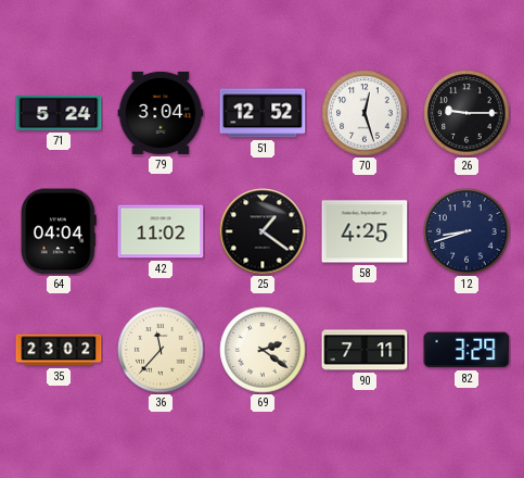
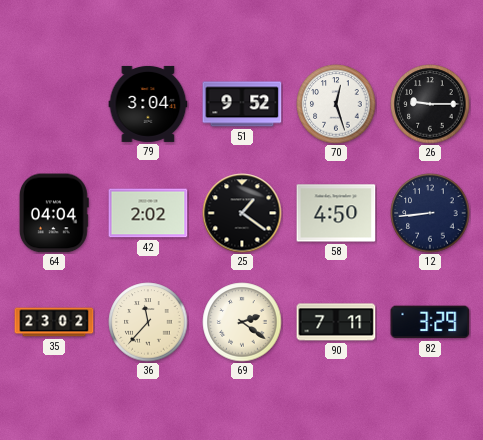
71: 5:24 -> none
51: 12:52 -> 9:52
42: 11:02 -> 2:02
58: 4:25 -> 4:50
12: 8:42 -> 8:44
